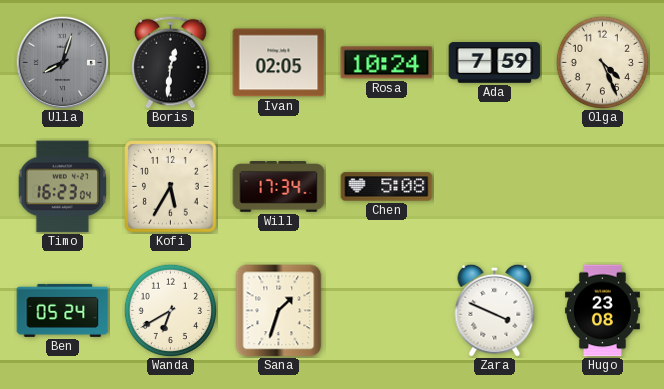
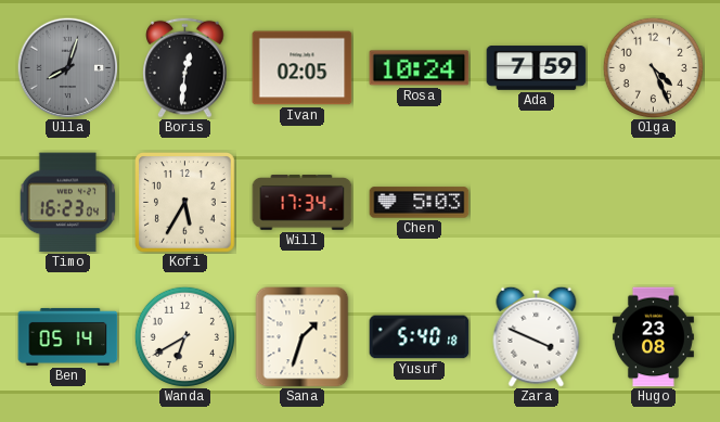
Chen: 5:08 -> 5:03
Ben: 05:24 -> 05:14
Yusuf: none -> 5:40
